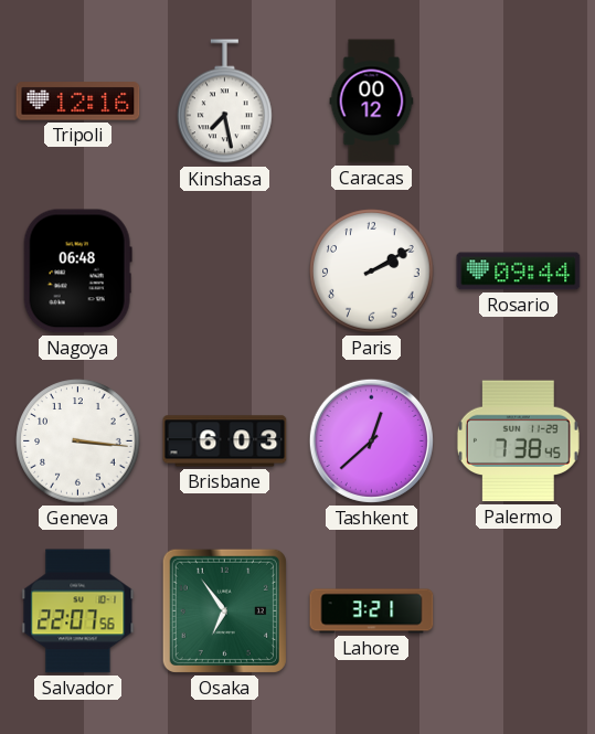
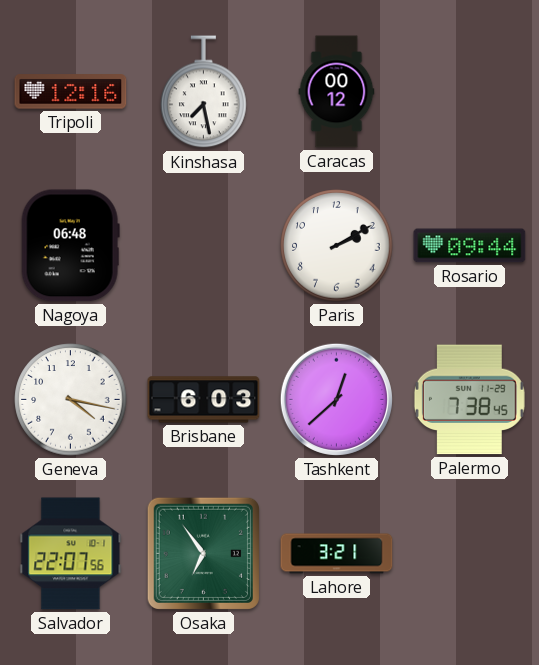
Geneva: 3:16 -> 4:17
